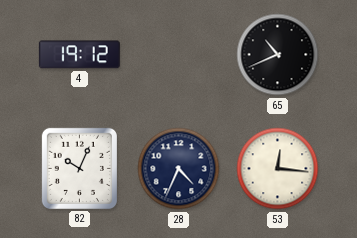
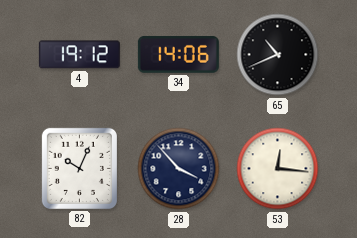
34: none -> 14:06
28: 4:34 -> 3:53
